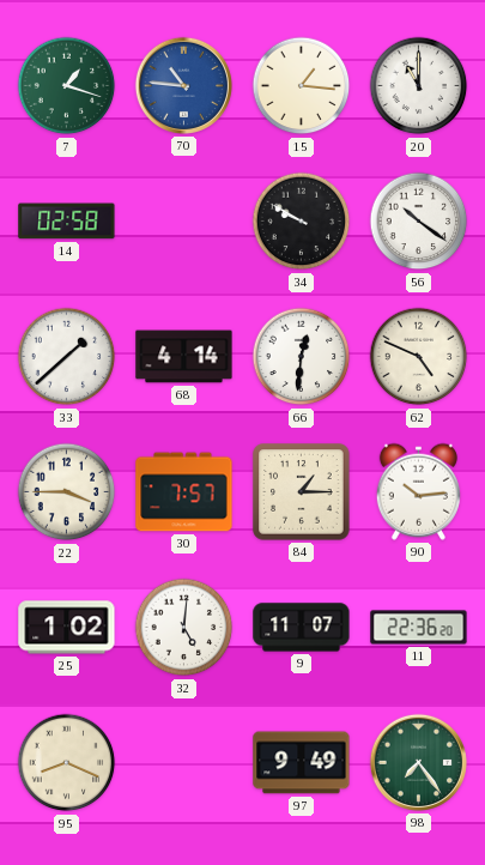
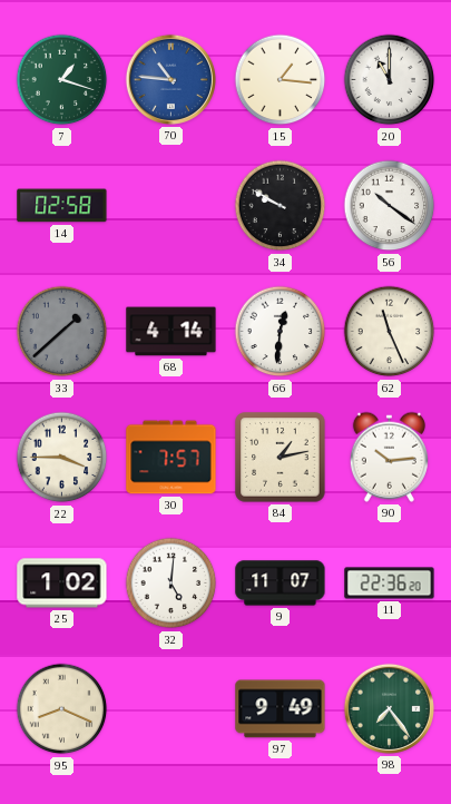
33 dial: white -> grey
62: 4:49 -> 11:26
84: 1:15 -> 1:13
